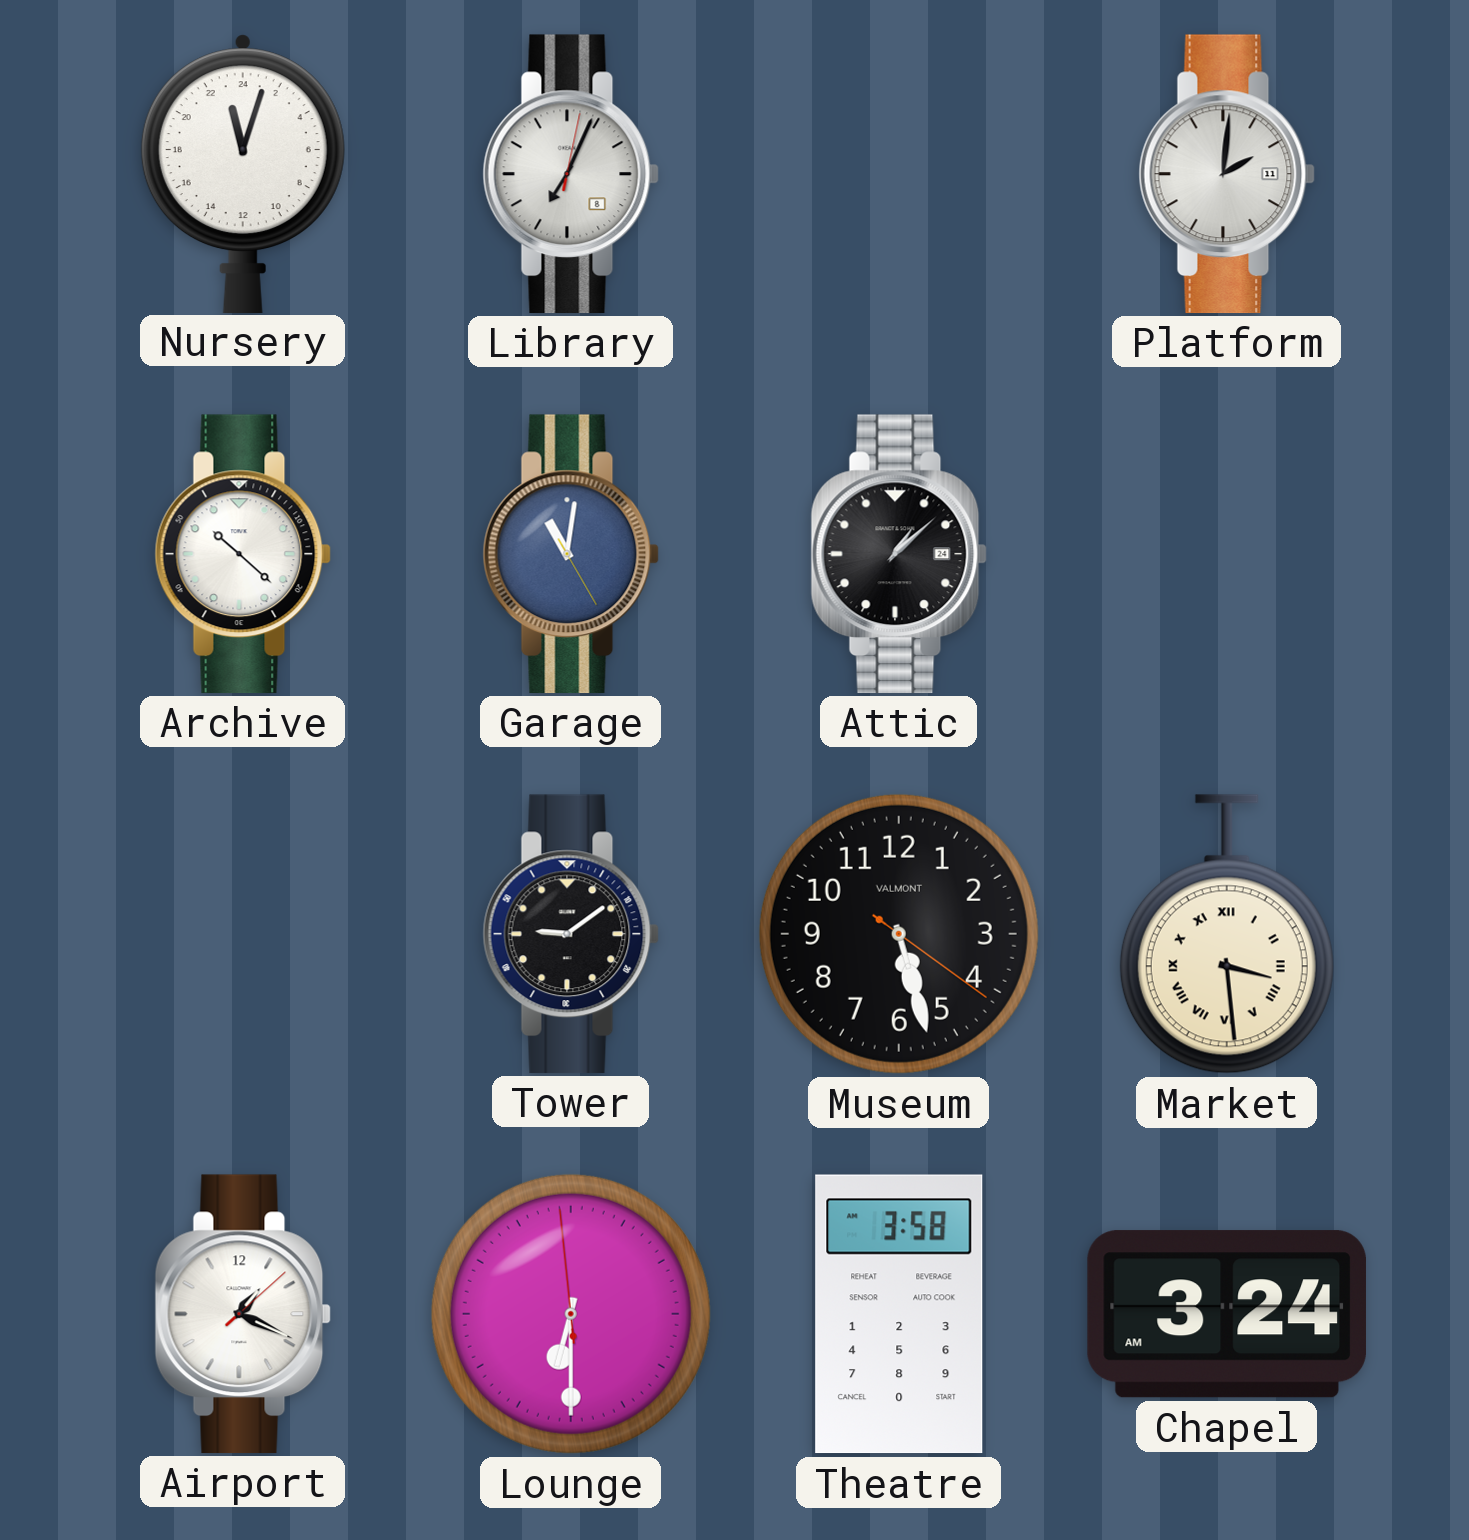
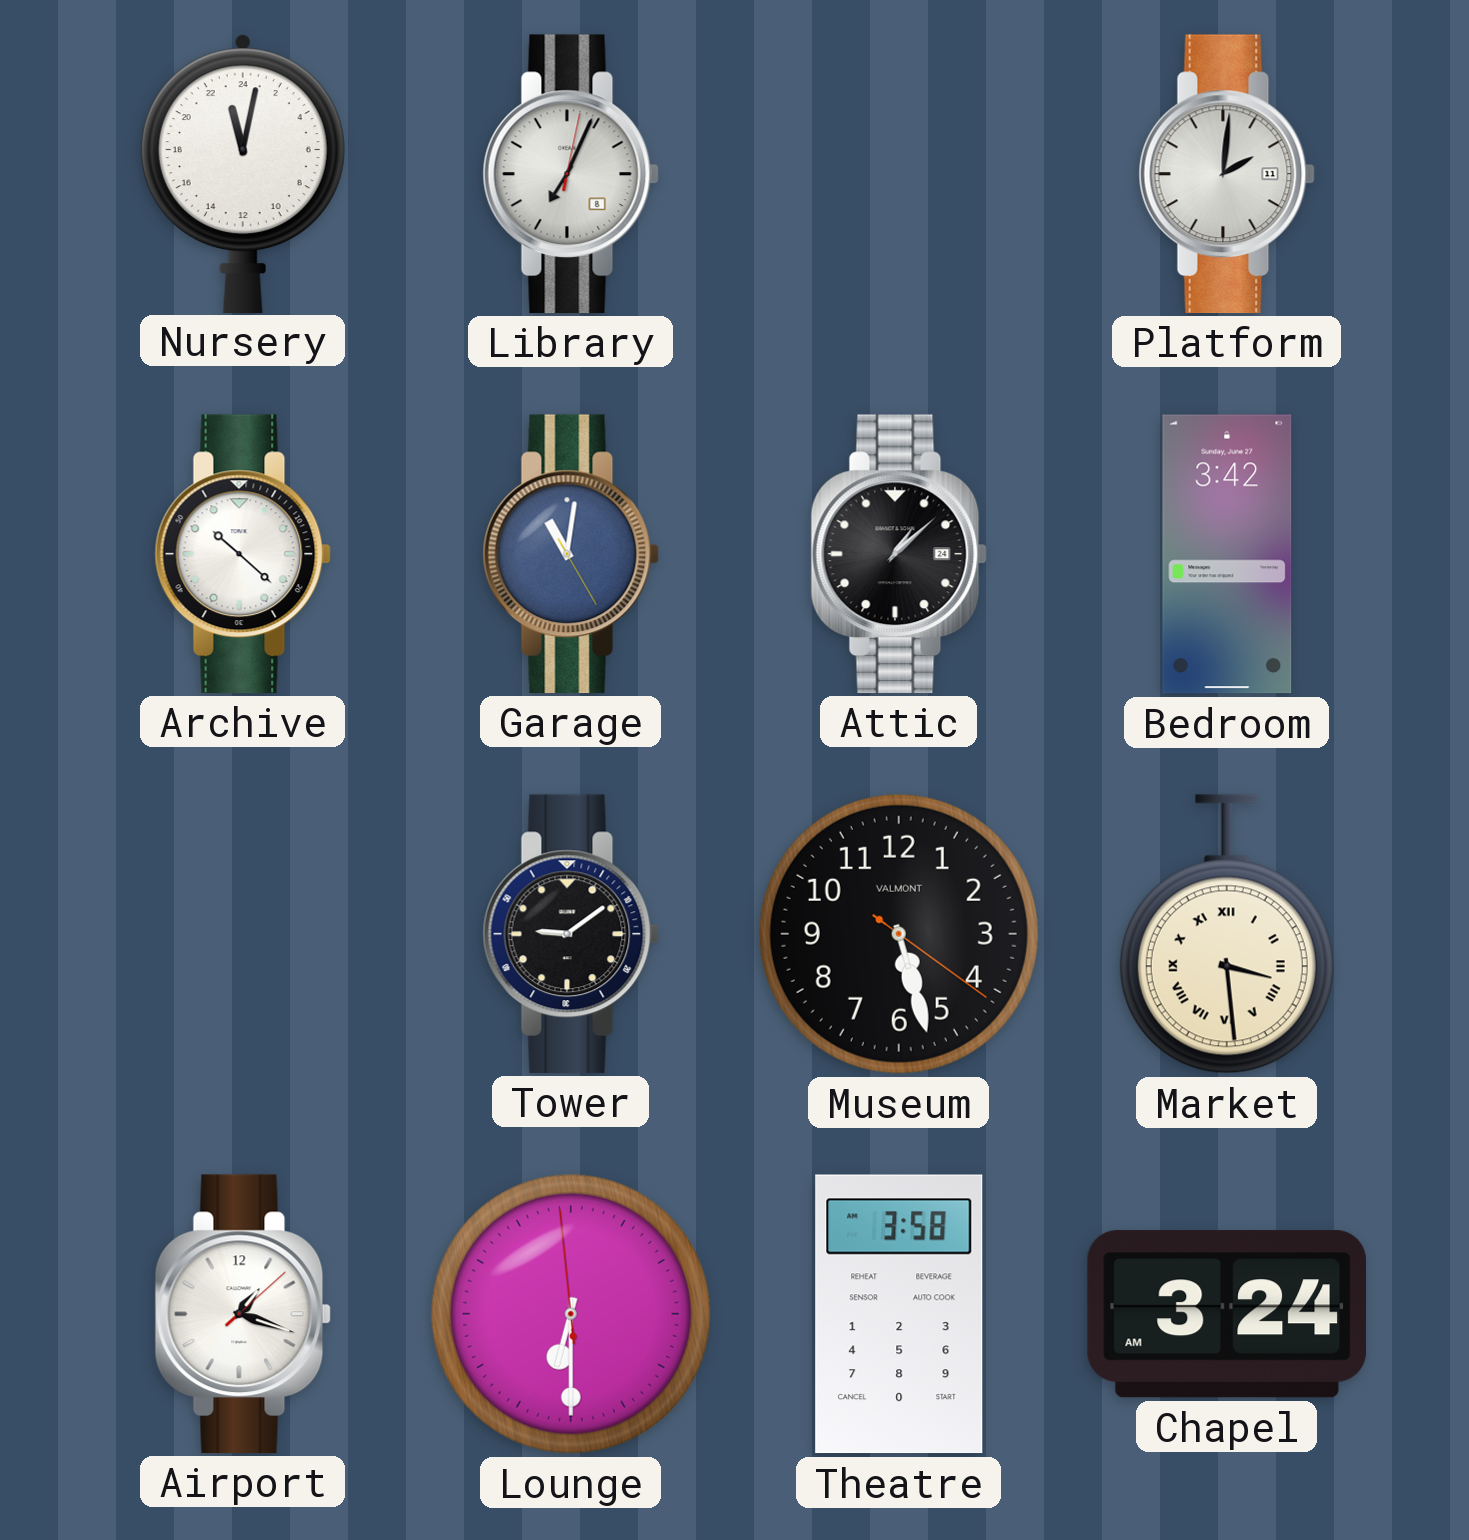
Nursery: 23:03 -> 23:02
Bedroom: none -> 3:42
Airport: 1:19 -> 1:18
